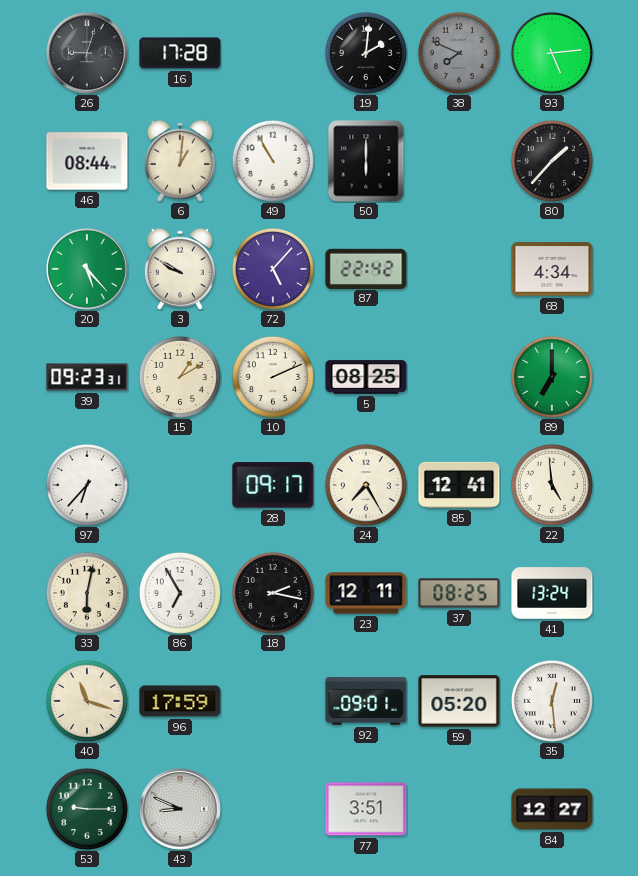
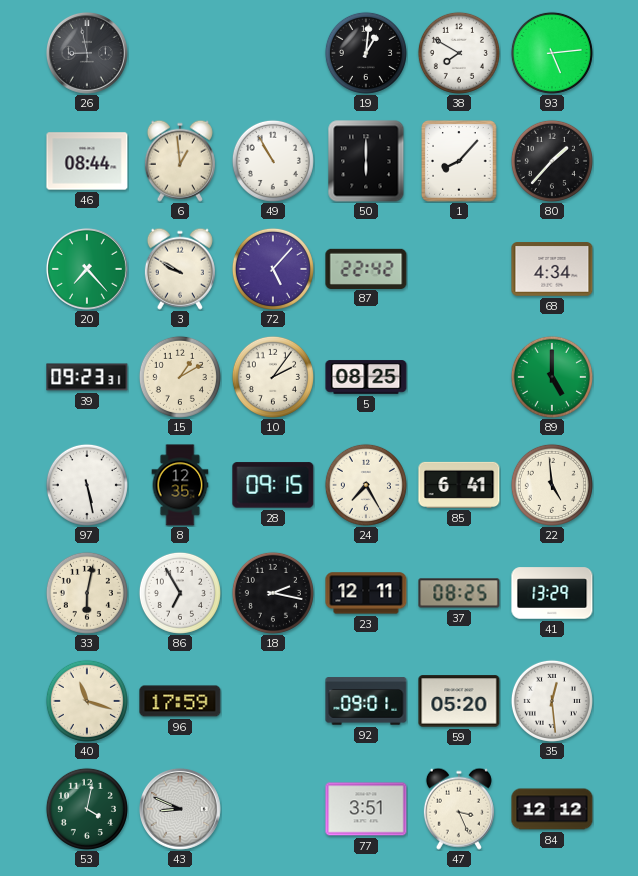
26: 9:03 -> 8:58
16: 17:28 -> none
19: 2:01 -> 1:01
38: 7:49 -> 7:50
38 dial: grey -> white
6: 1:01 -> 12:59
1: none -> 8:07
20: 5:23 -> 7:23
10: 2:11 -> 2:06
89: 7:00 -> 5:00
97: 6:37 -> 5:28
8: none -> 12:35
28: 09:17 -> 09:15
85: 12:41 -> 6:41
41: 13:24 -> 13:29
53: 9:15 -> 4:02
47: none -> 3:26
84: 12:27 -> 12:12
